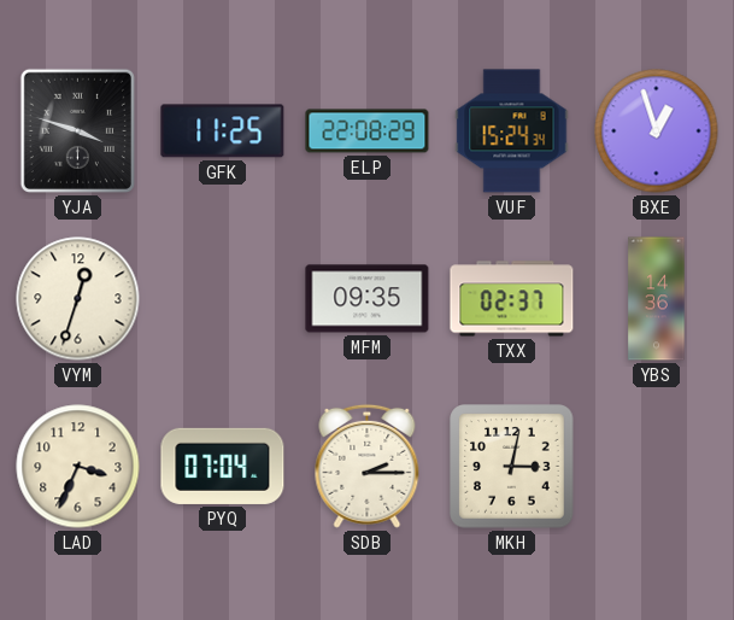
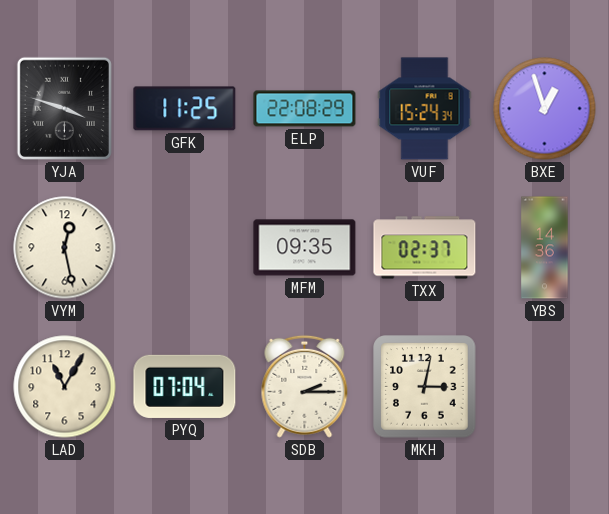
VYM: 12:33 -> 12:28
LAD: 3:34 -> 11:05
